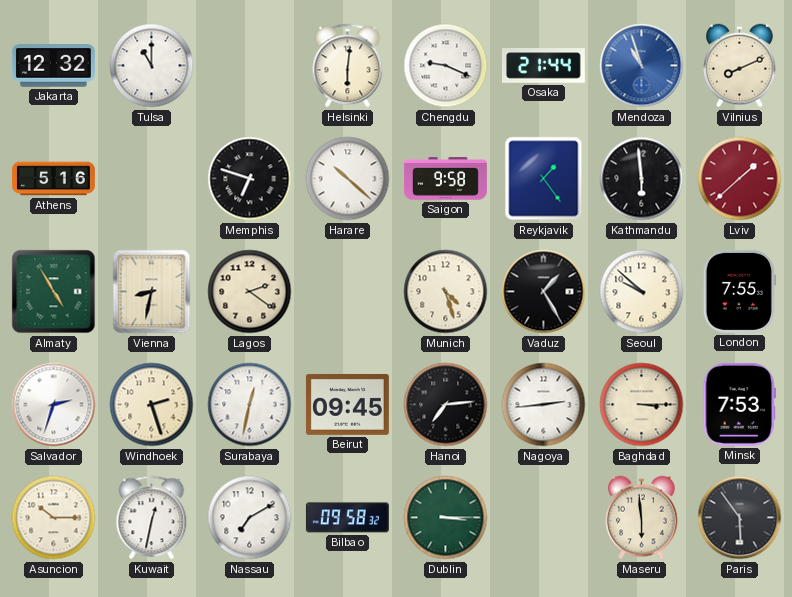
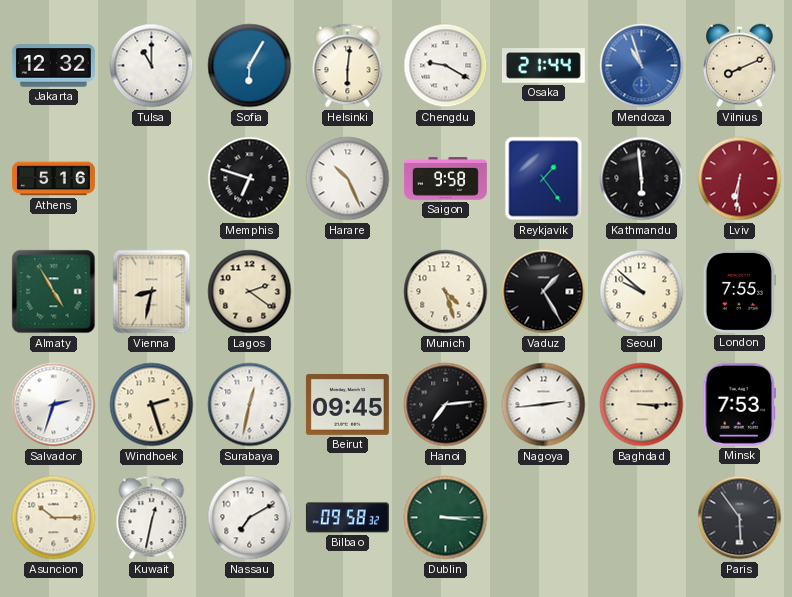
Sofia: none -> 6:05
Chengdu: 9:19 -> 9:20
Harare: 10:22 -> 10:26
Lviv: 1:38 -> 6:31
Maseru: 5:59 -> none
